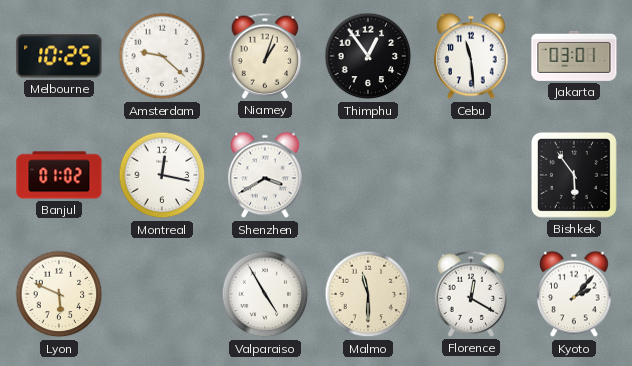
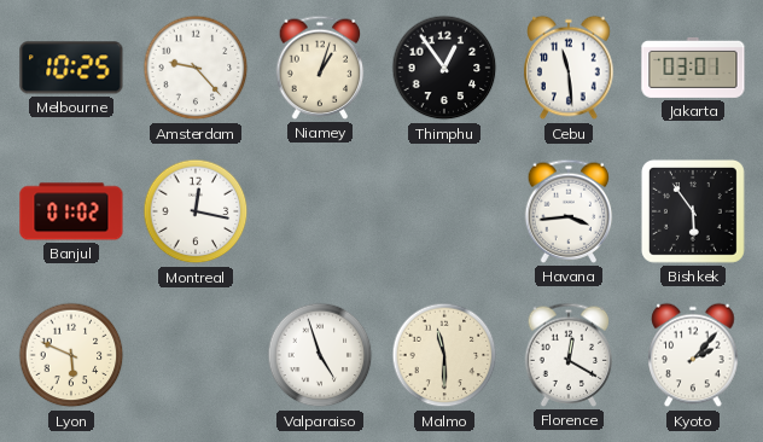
Amsterdam: 9:22 -> 9:23
Shenzhen: 3:40 -> none
Havana: none -> 3:44
Valparaiso: 4:55 -> 4:57
